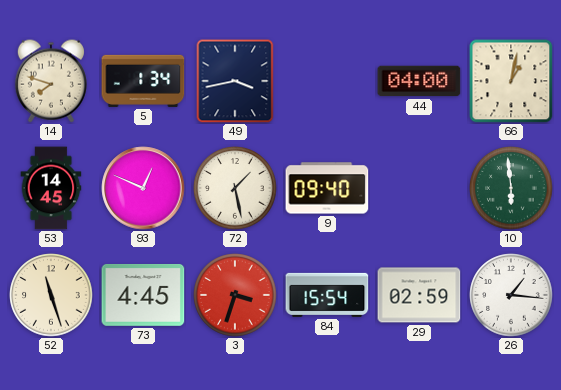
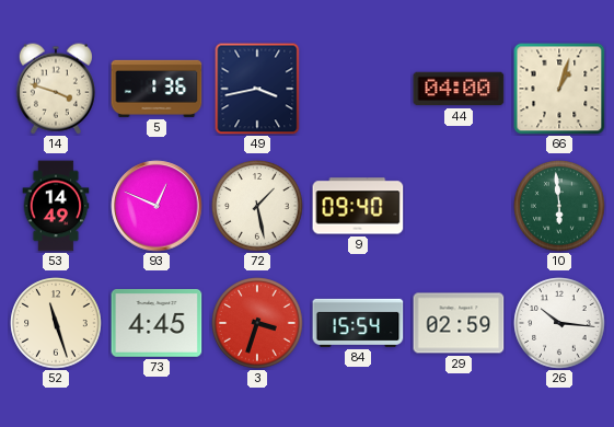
14: 7:48 -> 3:48
5: 1:34 -> 1:36
66: 1:02 -> 1:03
53: 14:45 -> 14:49
26: 1:16 -> 10:16
